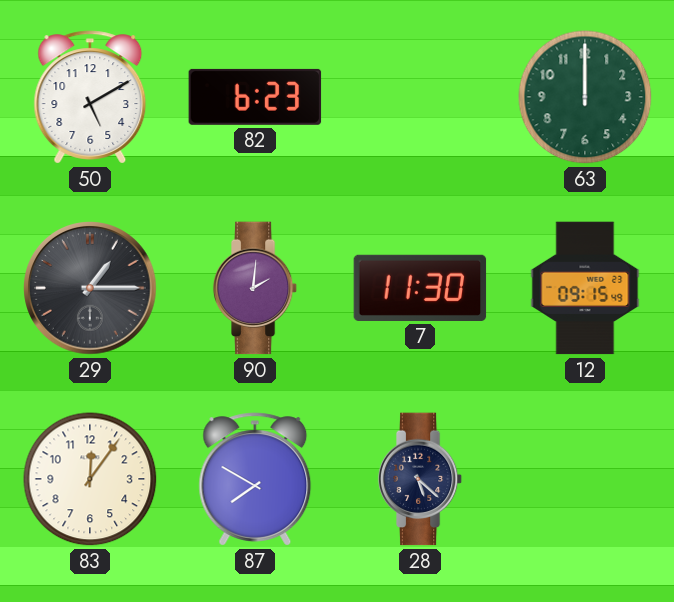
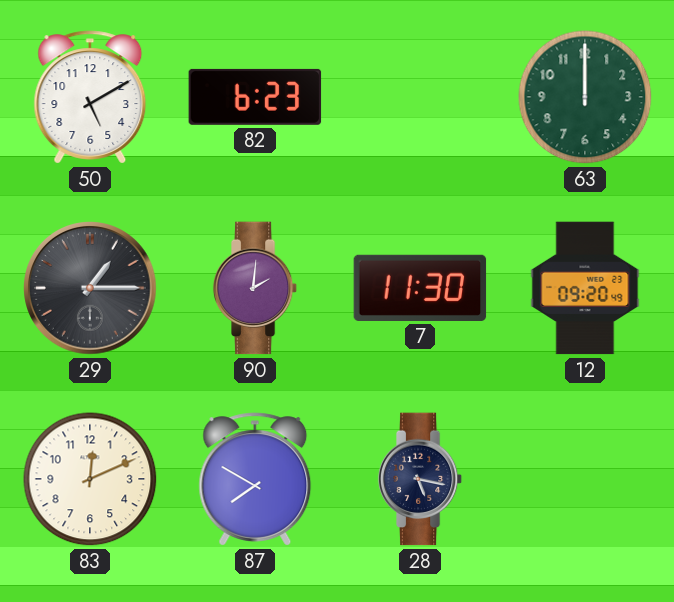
12: 09:15 -> 09:20
83: 12:06 -> 12:11
28: 5:22 -> 5:17
